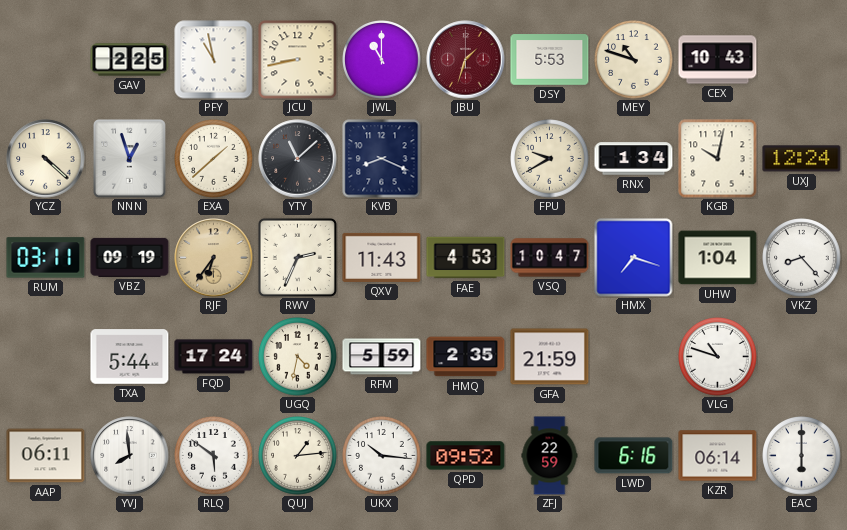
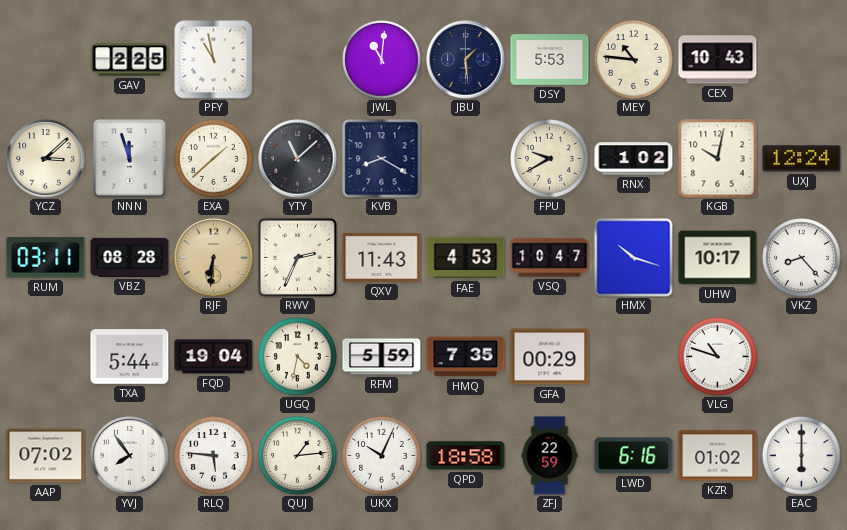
JCU: 8:43 -> none
JWL: 11:00 -> 11:01
JBU: 1:33 -> 1:29
JBU dial: burgundy -> navy
MEY: 10:48 -> 10:46
YCZ: 4:22 -> 3:08
NNN: 12:57 -> 11:57
KVB: 8:19 -> 8:20
RNX: 1:34 -> 1:02
VBZ: 09:19 -> 08:28
RJF: 6:36 -> 6:31
HMX: 7:18 -> 10:18
UHW: 1:04 -> 10:17
FQD: 17:24 -> 19:04
HMQ: 2:35 -> 7:35
GFA: 21:59 -> 00:29
AAP: 06:11 -> 07:02
YVJ: 7:59 -> 7:54
RLQ: 5:51 -> 5:46
UKX: 10:16 -> 10:04
QPD: 09:52 -> 18:58
KZR: 06:14 -> 01:02
